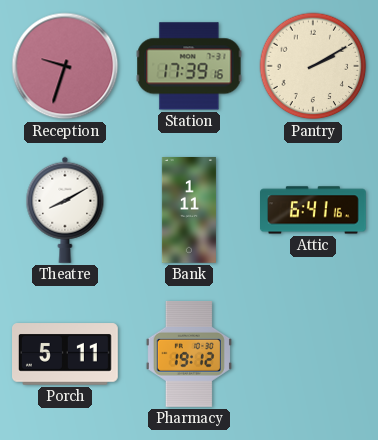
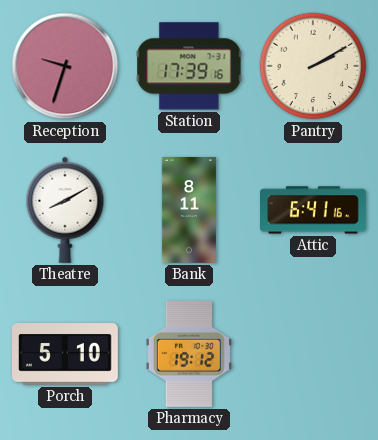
Bank: 1:11 -> 8:11
Porch: 5:11 -> 5:10
